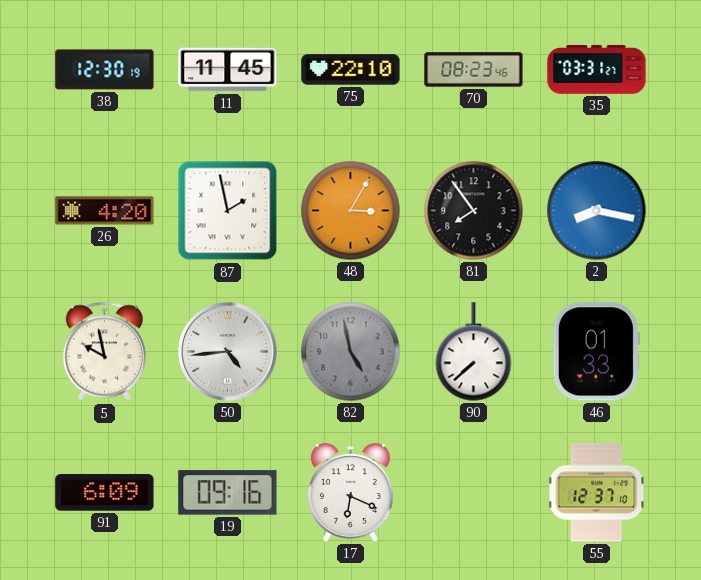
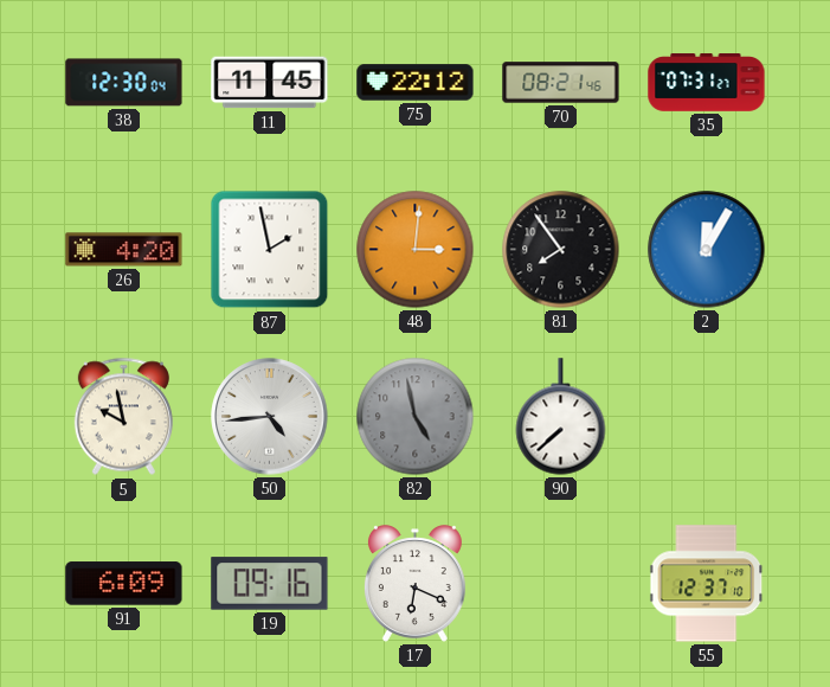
38: 12:30:19 -> 12:30:04
75: 22:10 -> 22:12
70: 08:23 -> 08:21
35: 03:31 -> 07:31
48: 3:05 -> 3:01
2: 8:17 -> 12:05
46: 01:33 -> none
